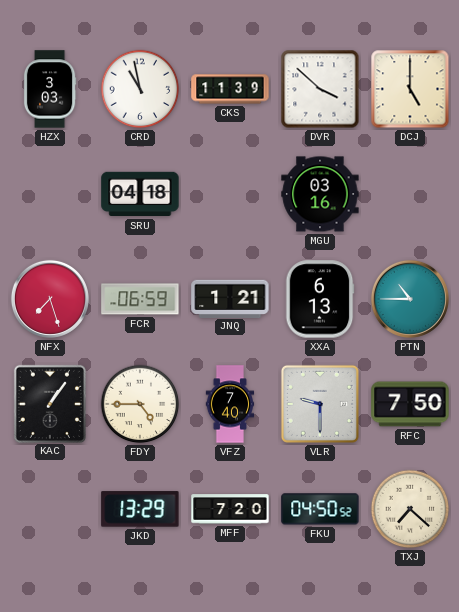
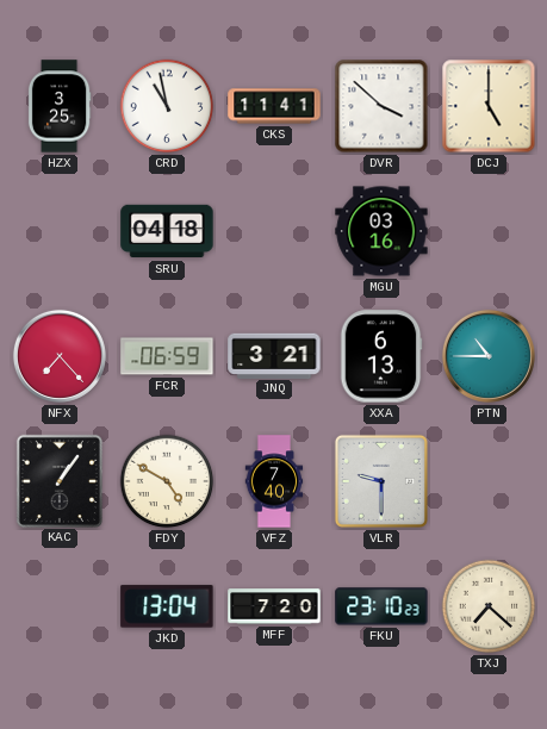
HZX: 3:03 -> 3:25
CKS: 11:39 -> 11:41
NFX: 7:27 -> 7:23
JNQ: 1:21 -> 3:21
FDY: 4:45 -> 4:50
RFC: 7:50 -> none
JKD: 13:29 -> 13:04
FKU: 04:50 -> 23:10
